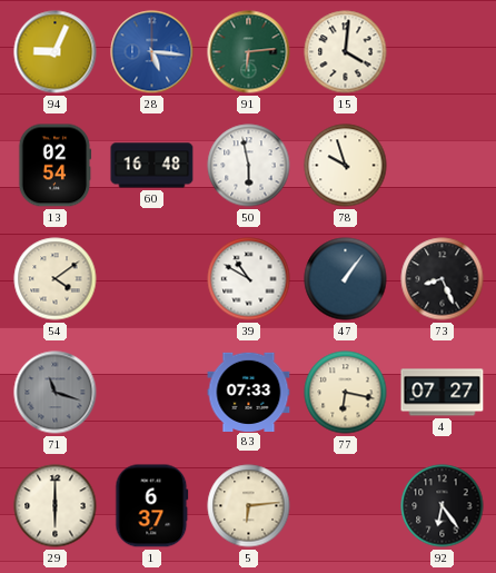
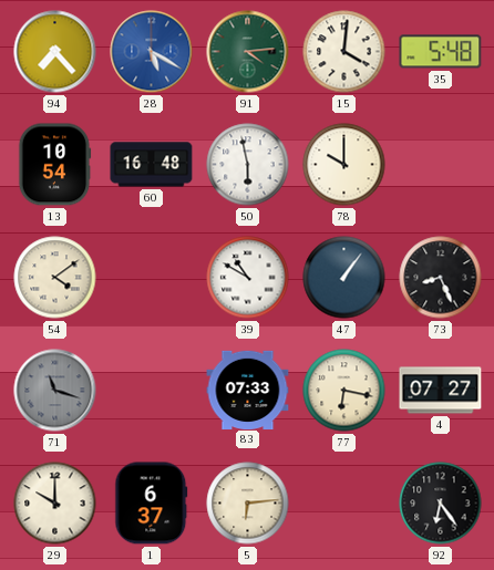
94: 9:04 -> 7:23
28: 5:16 -> 5:20
91: 6:14 -> 4:14
35: none -> 5:48
13: 02:54 -> 10:54
78: 9:57 -> 10:00
29: 6:00 -> 10:00
